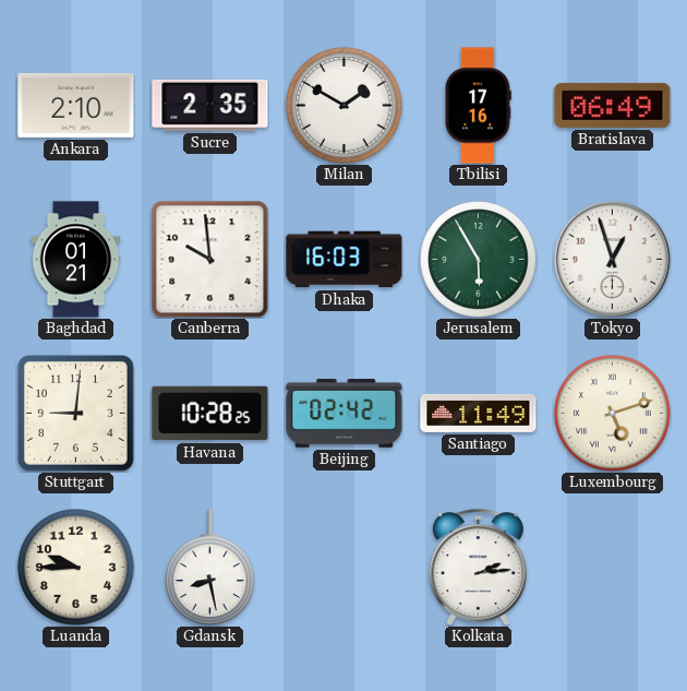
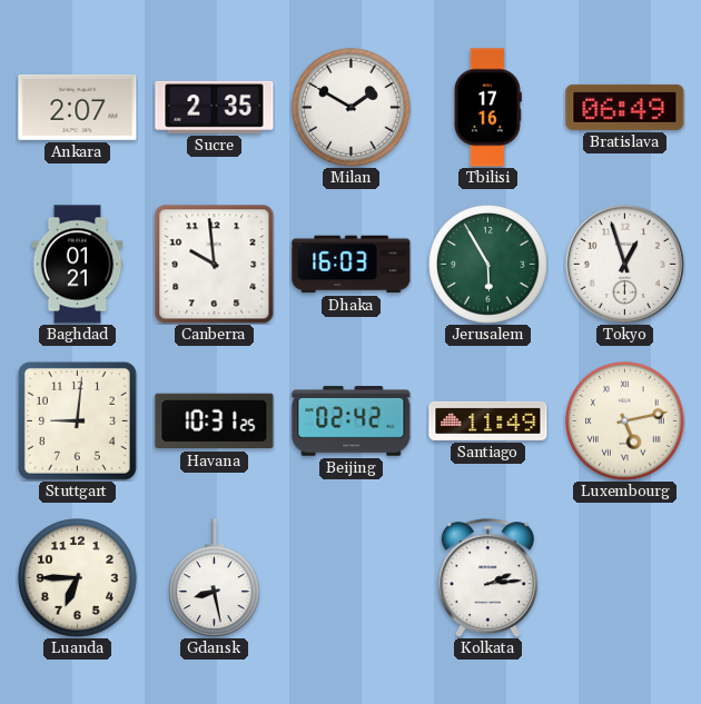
Ankara: 2:10 -> 2:07
Havana: 10:28 -> 10:31
Luxembourg: 5:12 -> 5:13
Luanda: 9:45 -> 6:45
